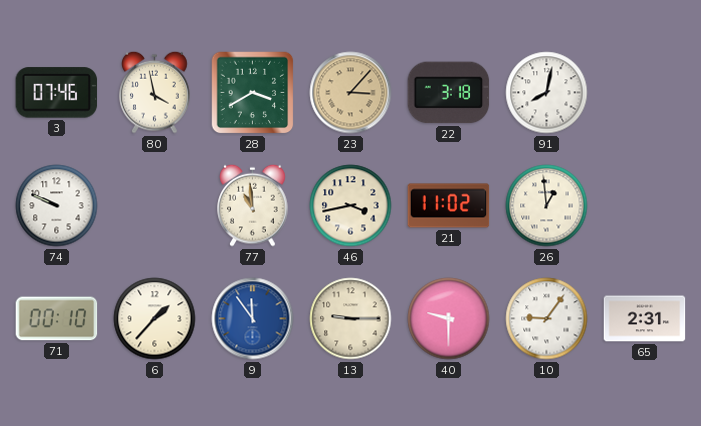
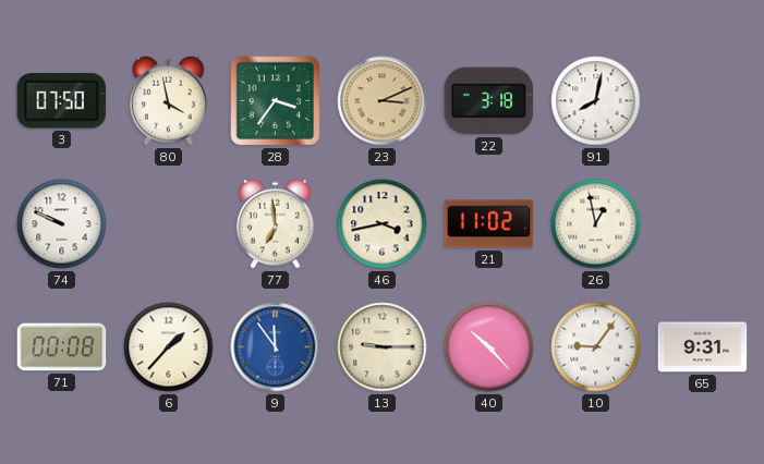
3: 07:46 -> 07:50
28: 3:40 -> 3:36
23: 3:07 -> 3:11
77: 10:59 -> 6:59
26: 12:59 -> 12:58
71: 00:10 -> 00:08
40: 9:30 -> 10:23
65: 2:31 -> 9:31
